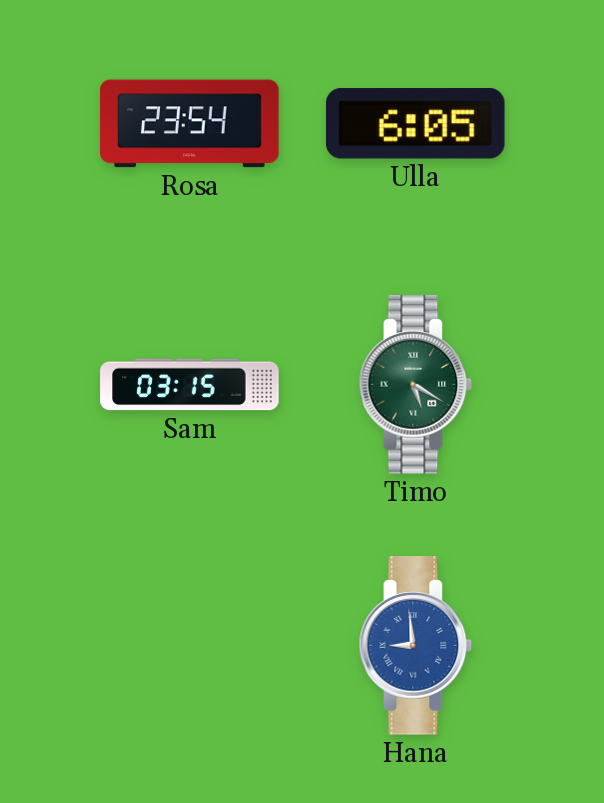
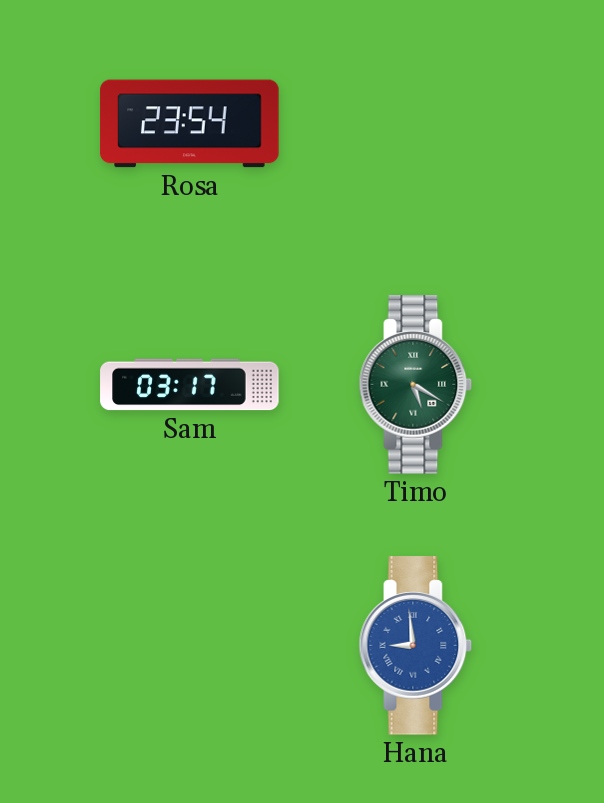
Ulla: 6:05 -> none
Sam: 03:15 -> 03:17
